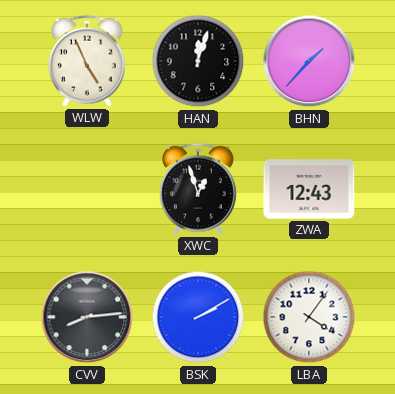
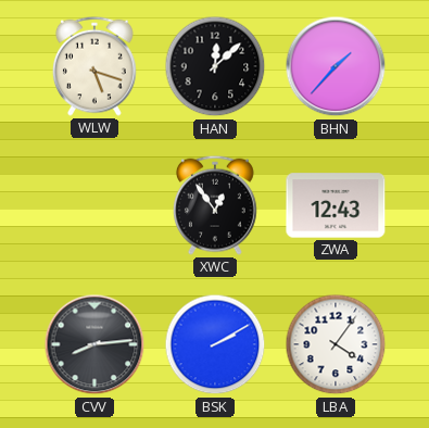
WLW: 4:56 -> 5:18
HAN: 12:03 -> 12:08
XWC: 12:57 -> 12:54
